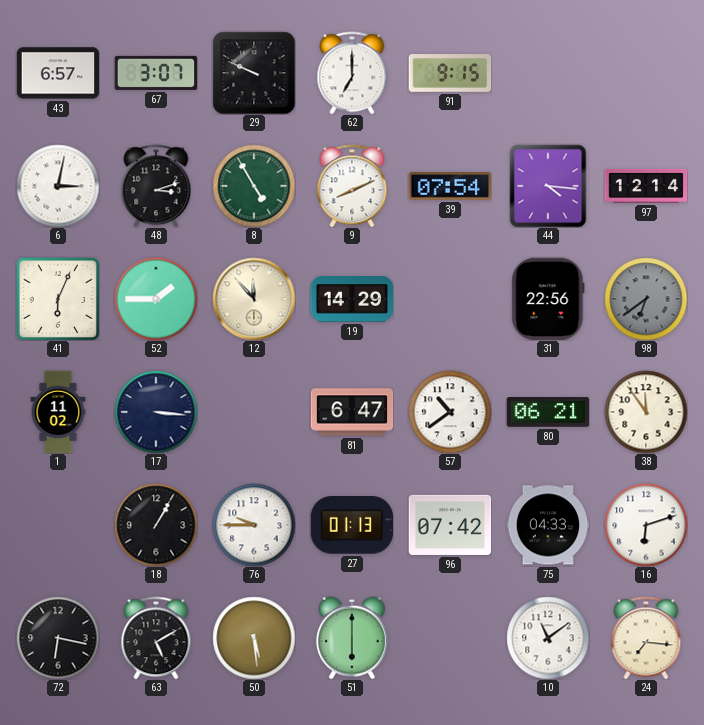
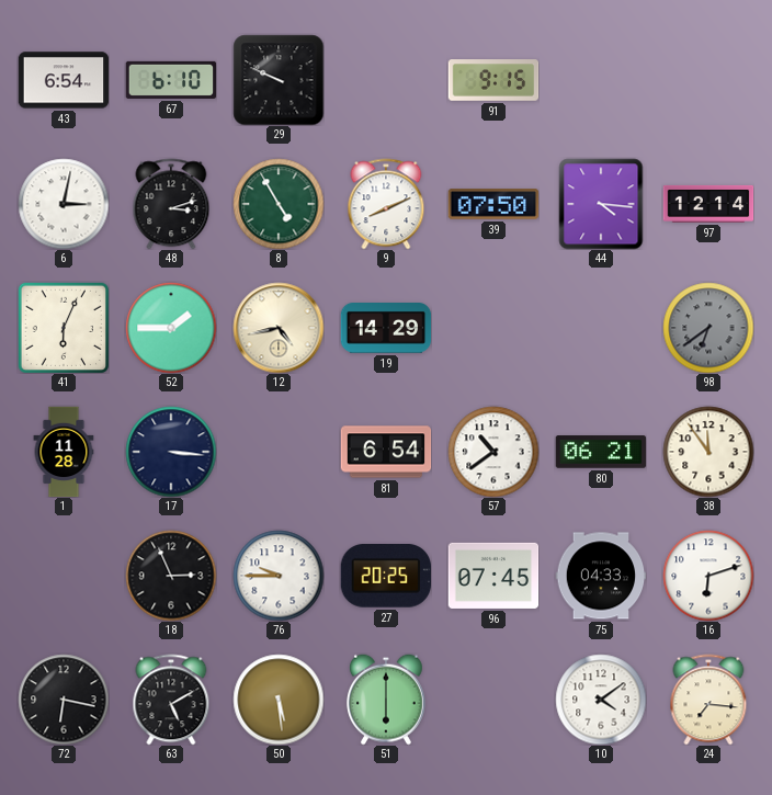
43: 6:57 -> 6:54
67: 3:07 -> 6:10
62: 7:00 -> none
39: 07:54 -> 07:50
12: 11:53 -> 4:43
31: 22:56 -> none
1: 11:02 -> 11:28
81: 6:47 -> 6:54
18: 1:05 -> 2:56
27: 01:13 -> 20:25
96: 07:42 -> 07:45
10: 11:09 -> 4:09
